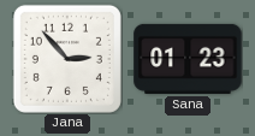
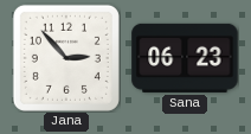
Sana: 01:23 -> 06:23
